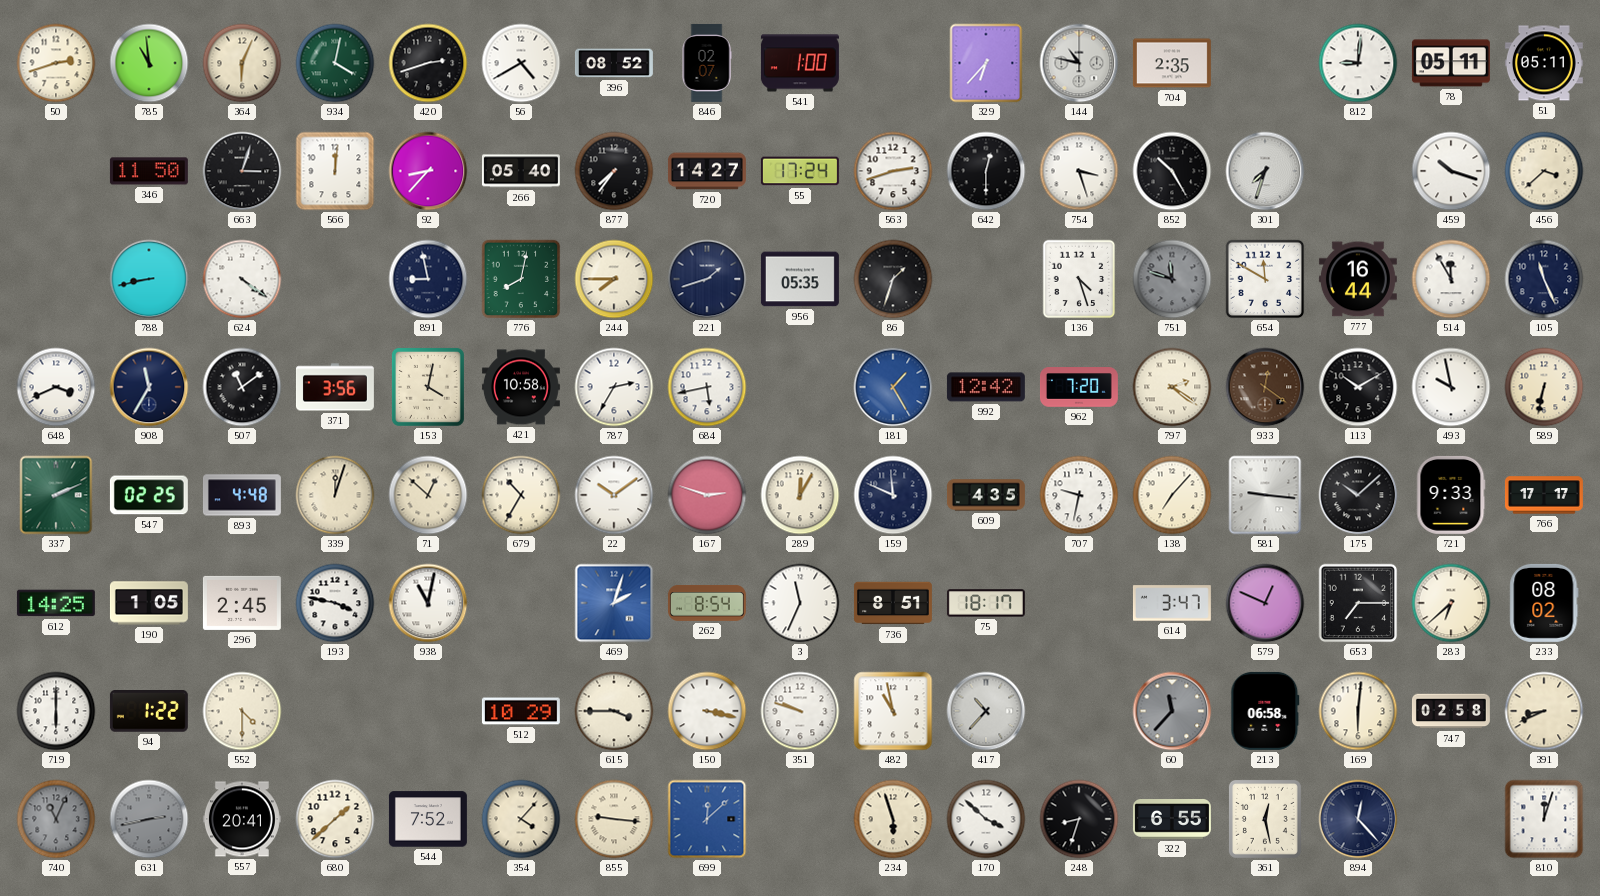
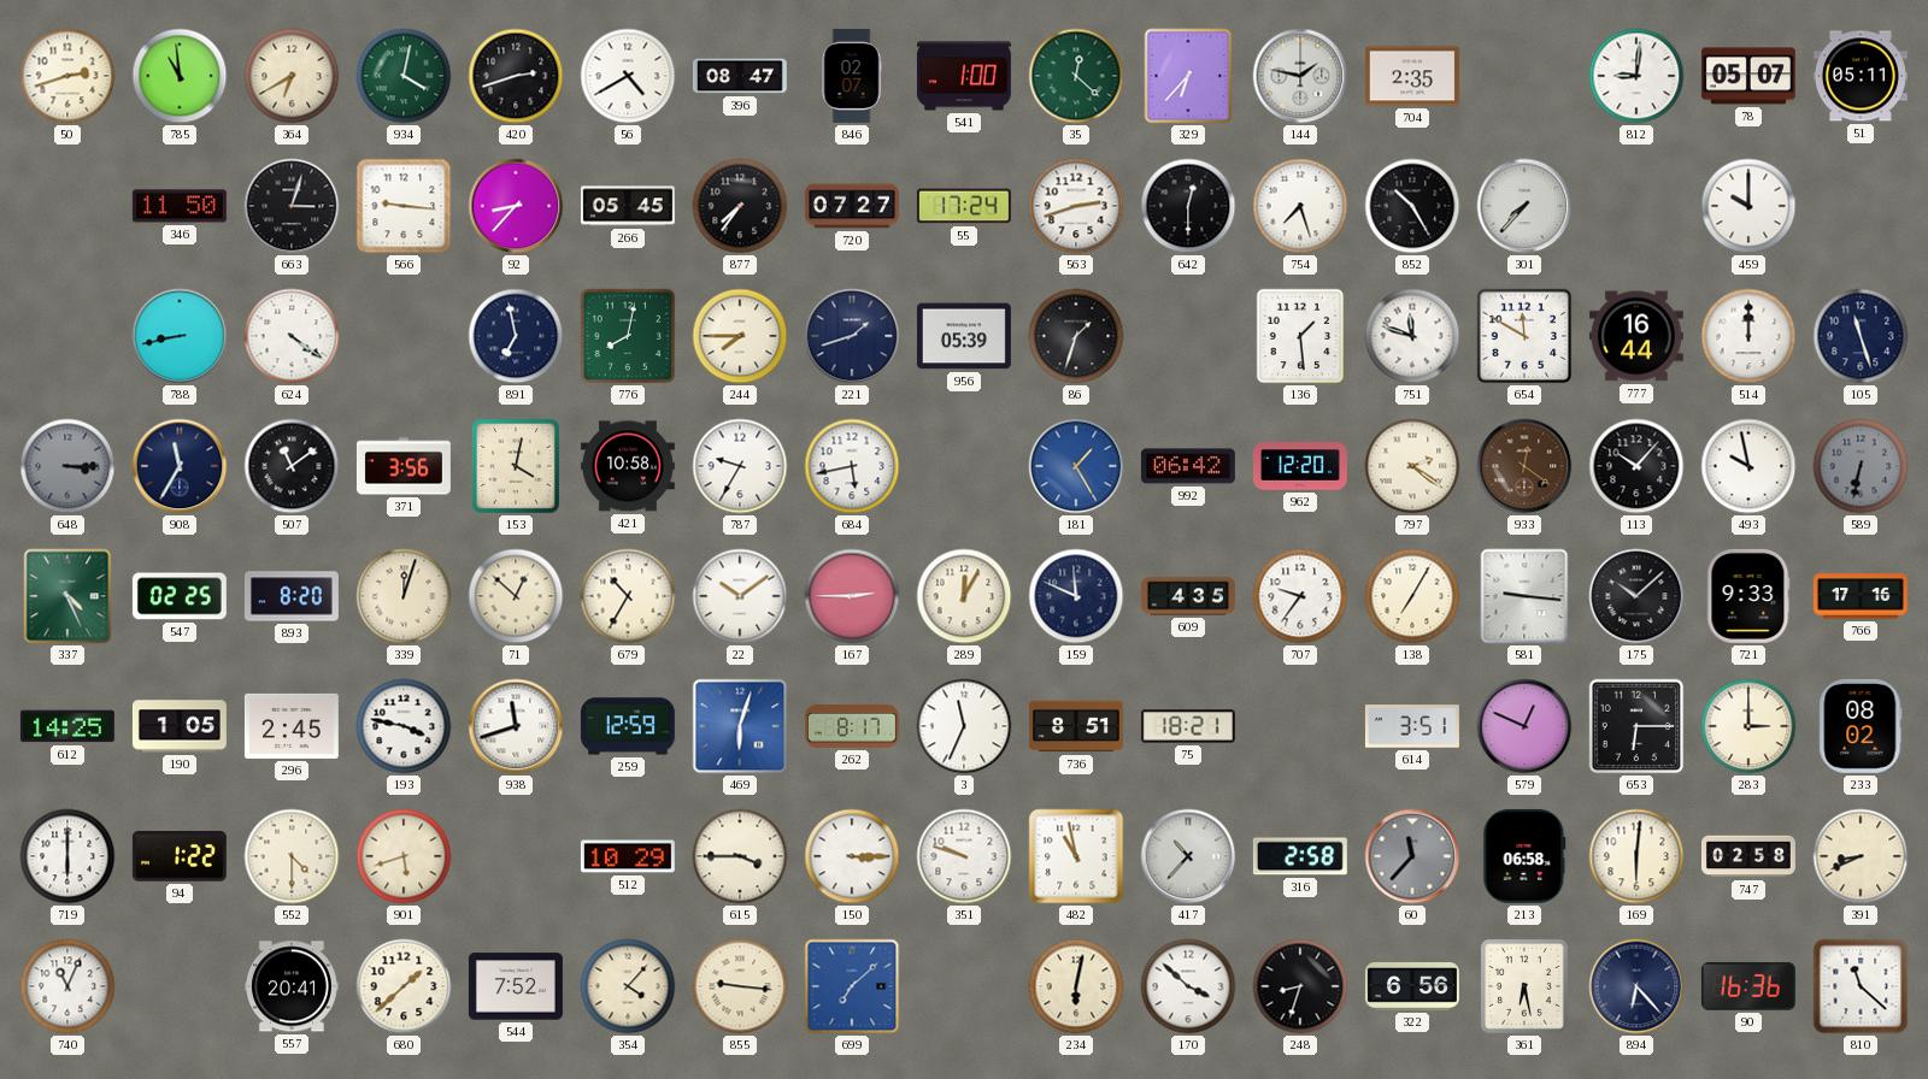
364: 6:04 -> 6:40
396: 08:52 -> 08:47
35: none -> 12:22
144: 10:47 -> 1:47
78: 05:11 -> 05:07
566: 12:01 -> 9:16
266: 05:40 -> 05:45
720: 14:27 -> 07:27
754: 3:27 -> 7:27
301: 7:33 -> 7:37
459: 10:18 -> 10:00
456: 3:38 -> none
891: 8:58 -> 6:58
956: 05:35 -> 05:39
136: 4:27 -> 1:29
751 dial: grey -> white
514: 11:55 -> 12:00
105: 11:26 -> 11:27
648: 3:41 -> 3:15
648 dial: white -> grey
787: 2:35 -> 9:35
992: 12:42 -> 06:42
962: 7:20 -> 12:20
113: 10:10 -> 10:07
589 dial: cream -> grey
337: 2:11 -> 4:26
893: 4:48 -> 8:20
167: 2:48 -> 2:45
707: 9:32 -> 9:36
138: 7:07 -> 7:05
766: 17:17 -> 17:16
938: 11:02 -> 11:42
259: none -> 12:59
469: 2:03 -> 6:03
262: 8:54 -> 8:17
75: 18:17 -> 18:21
614: 3:47 -> 3:51
653: 7:15 -> 6:15
283: 6:38 -> 3:00
901: none -> 5:42
150: 3:17 -> 3:15
316: none -> 2:58
740 dial: grey -> white
631: 2:43 -> none
699: 12:08 -> 7:08
234: 5:57 -> 6:02
322: 6:55 -> 6:56
361: 12:28 -> 6:28
894: 12:23 -> 6:23
90: none -> 16:36
810: 12:03 -> 11:22
